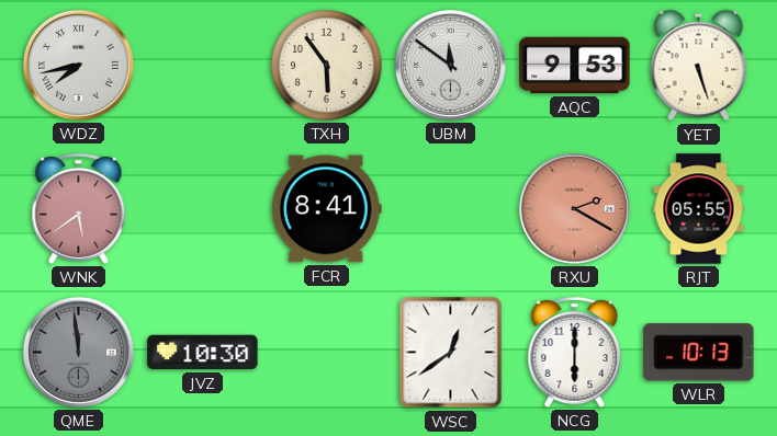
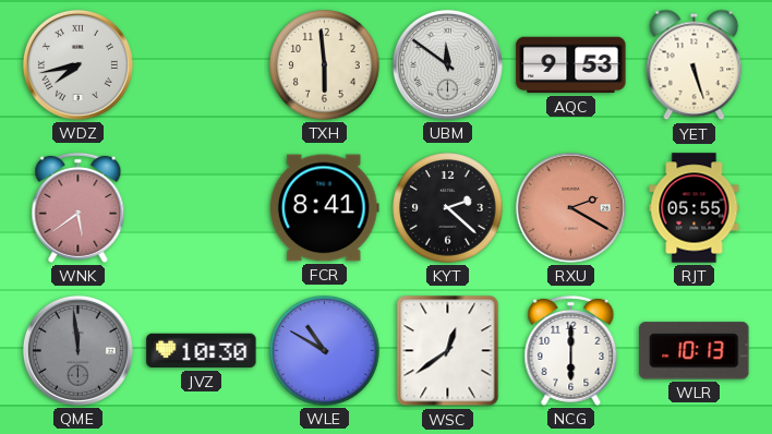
TXH: 5:54 -> 5:59
KYT: none -> 2:22
WLE: none -> 10:50
